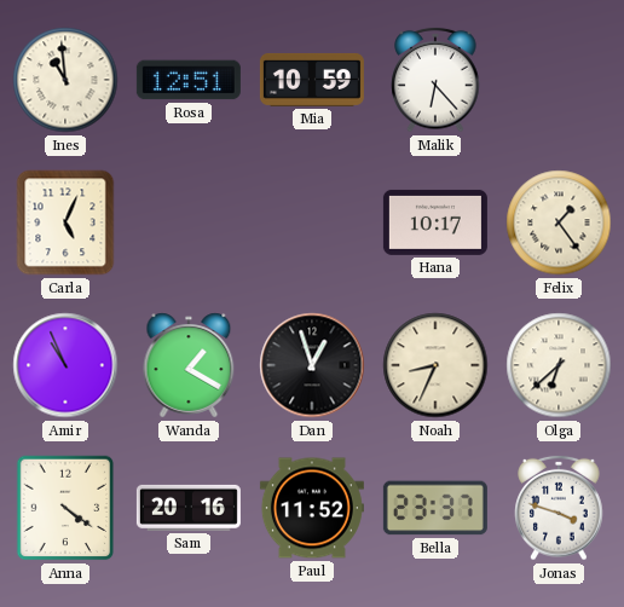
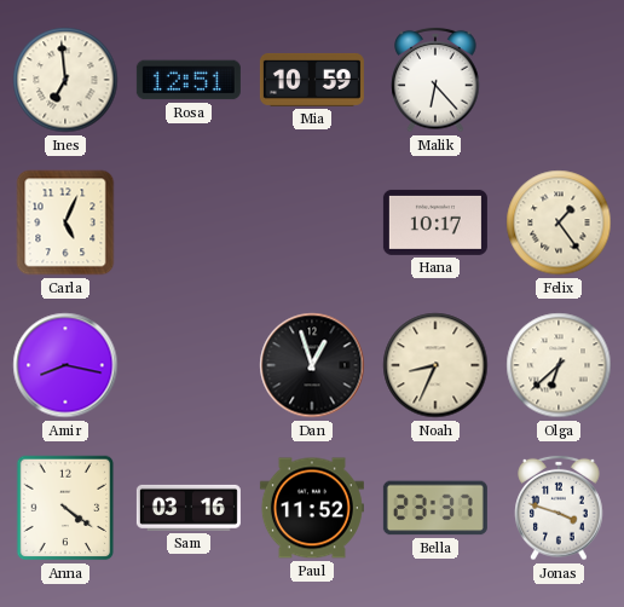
Ines: 10:59 -> 6:59
Amir: 10:56 -> 8:17
Wanda: 1:20 -> none
Sam: 20:16 -> 03:16
